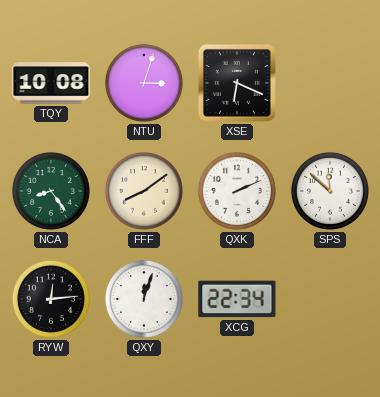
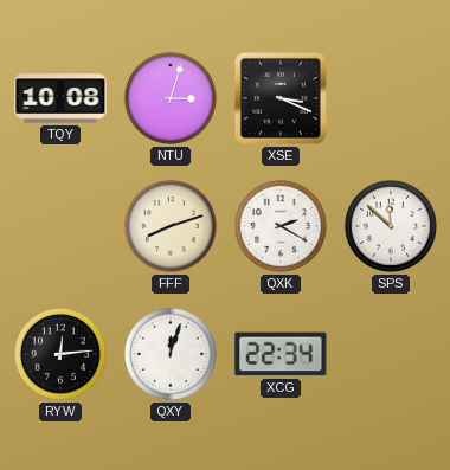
XSE: 6:19 -> 3:19
NCA: 8:24 -> none
FFF: 8:09 -> 8:12
QXK: 2:11 -> 2:20
